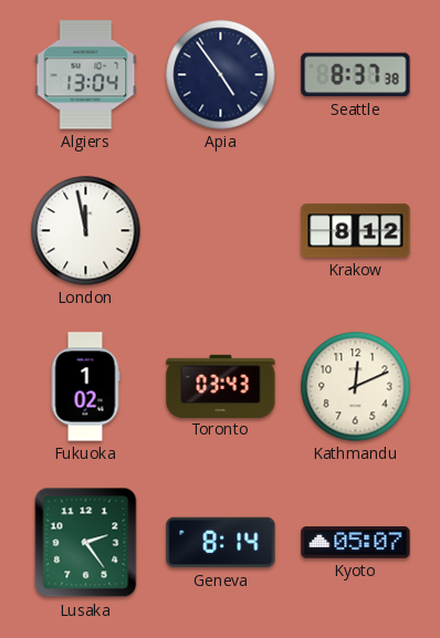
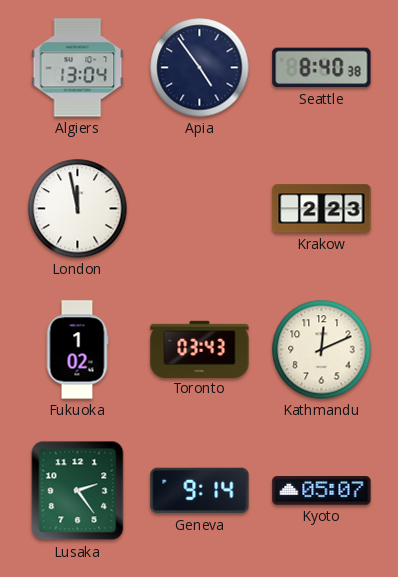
Seattle: 8:37 -> 8:40
Krakow: 8:12 -> 2:23
Geneva: 8:14 -> 9:14
